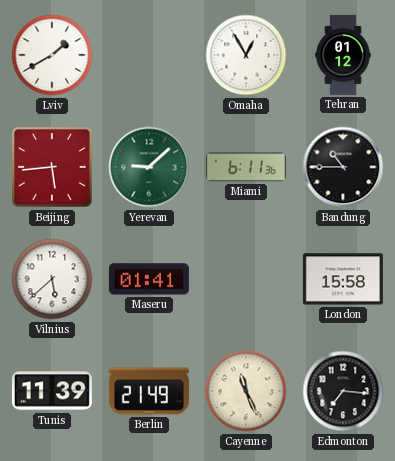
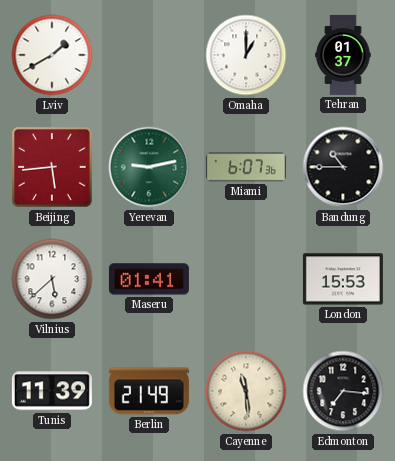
Omaha: 12:55 -> 1:00
Tehran: 01:12 -> 01:37
Yerevan: 9:08 -> 9:13
Miami: 6:11 -> 6:07
London: 15:58 -> 15:53
Cayenne: 11:26 -> 11:29
